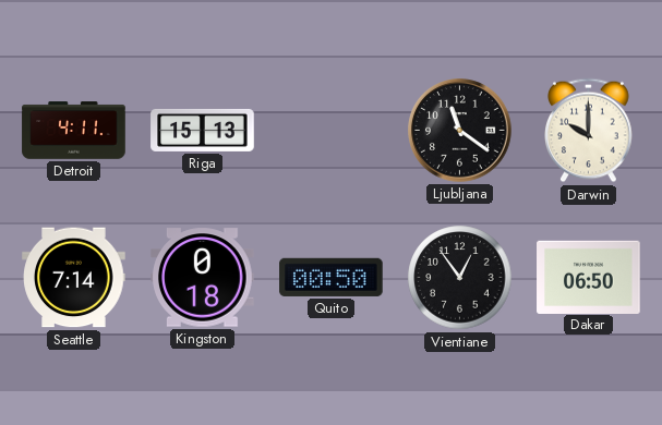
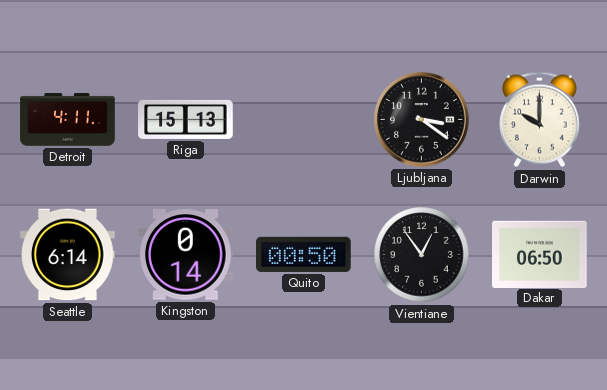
Ljubljana: 11:21 -> 3:21
Seattle: 7:14 -> 6:14
Kingston: 0:18 -> 0:14
